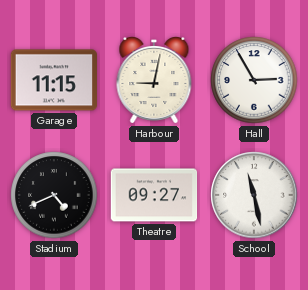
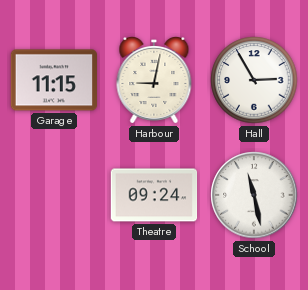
Stadium: 4:41 -> none
Theatre: 09:27 -> 09:24
